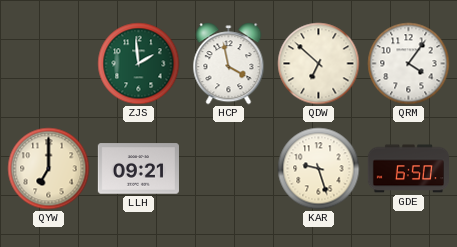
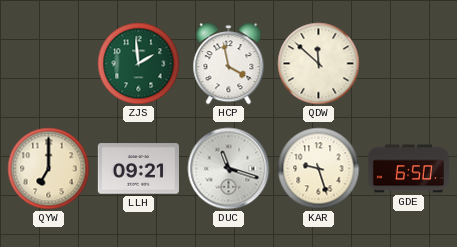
QDW: 6:52 -> 11:52
QRM: 4:06 -> none
DUC: none -> 11:18
